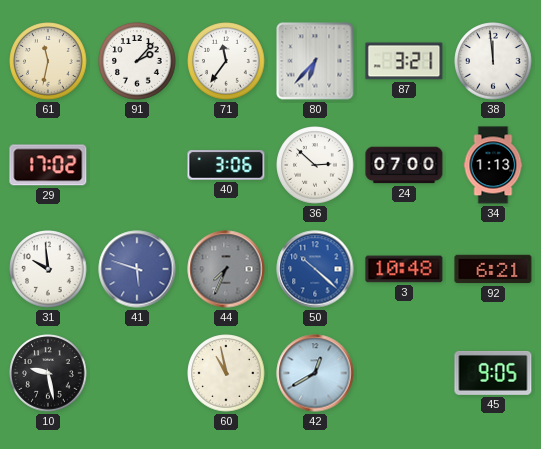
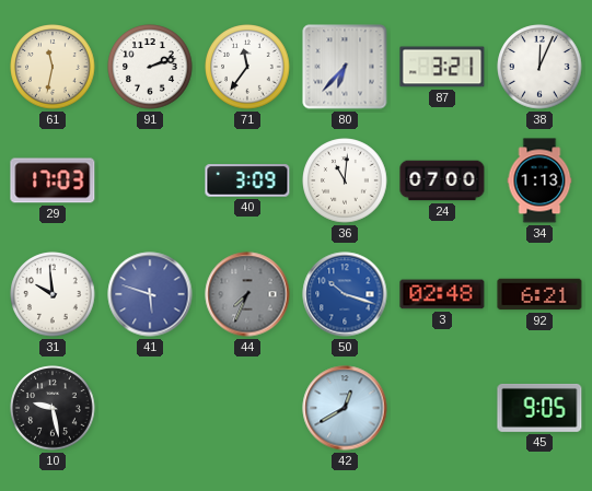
91: 2:07 -> 2:12
38: 11:59 -> 12:04
29: 17:02 -> 17:03
40: 3:06 -> 3:09
36: 2:52 -> 11:01
50: 10:22 -> 10:18
3: 10:48 -> 02:48
60: 10:58 -> none
